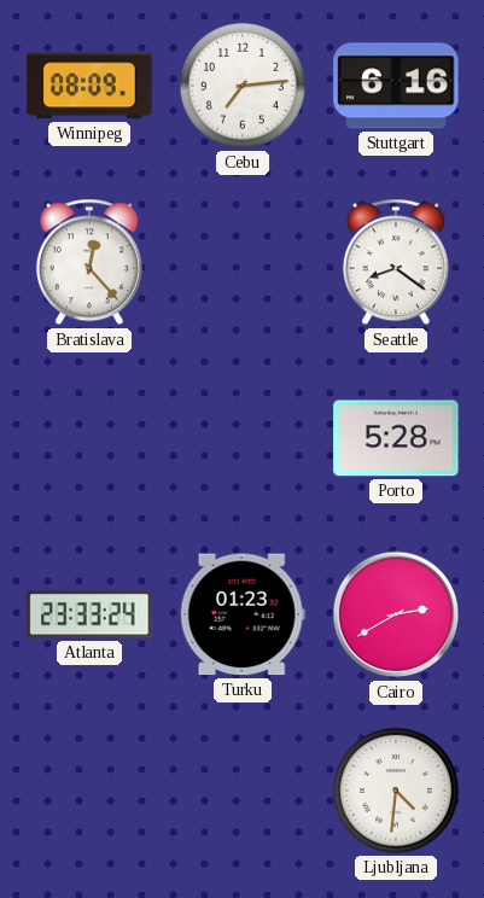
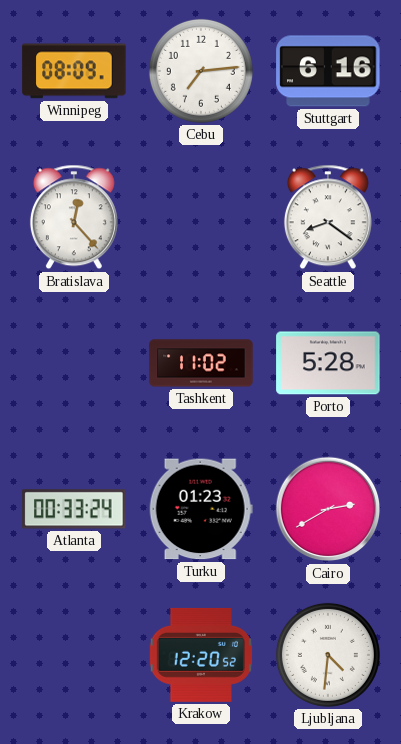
Tashkent: none -> 11:02
Atlanta: 23:33 -> 00:33
Krakow: none -> 12:20
